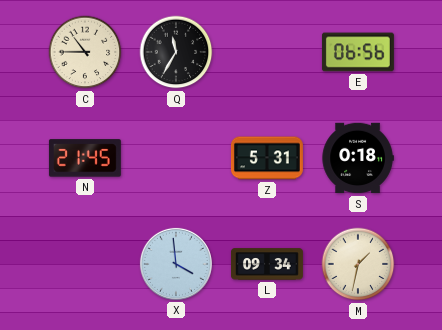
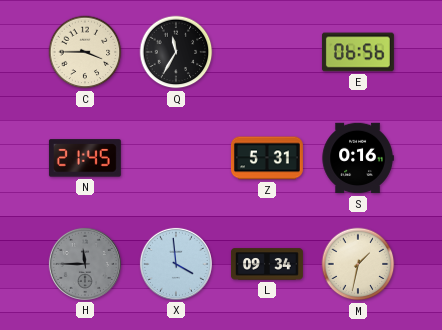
C: 10:45 -> 3:45
S: 0:18 -> 0:16
H: none -> 11:45
